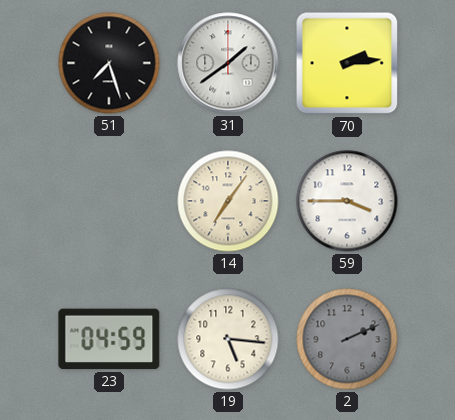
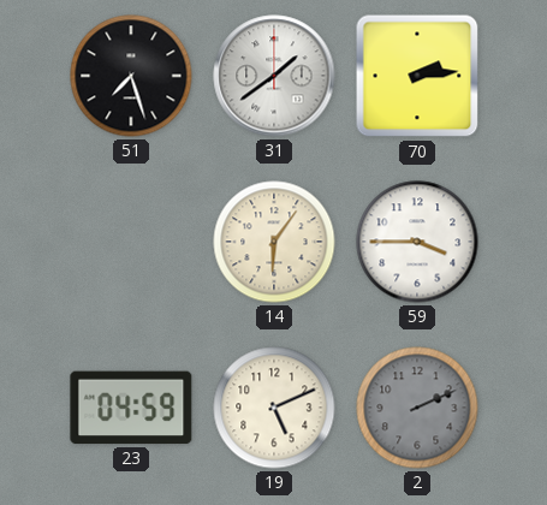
14: 7:06 -> 6:06
19: 5:16 -> 5:11
